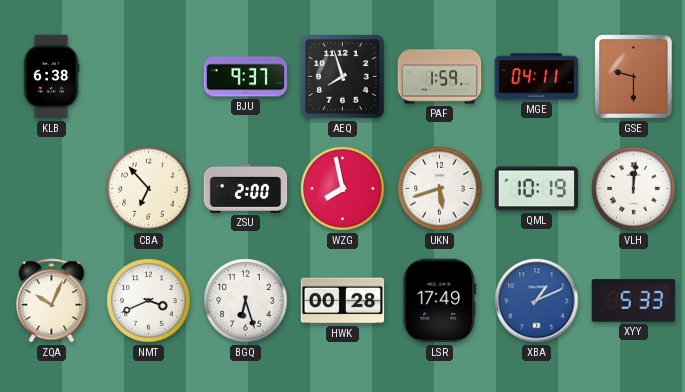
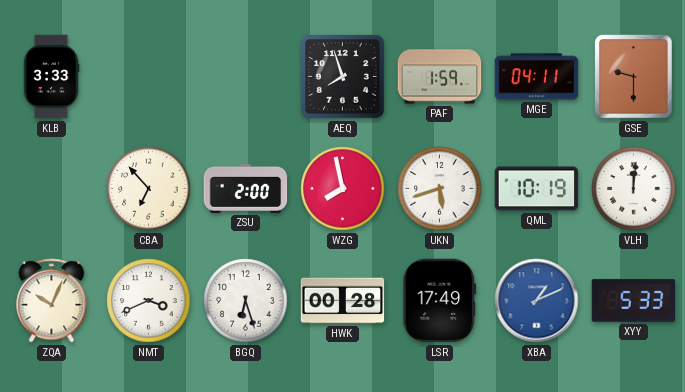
KLB: 6:38 -> 3:33
BJU: 9:37 -> none
